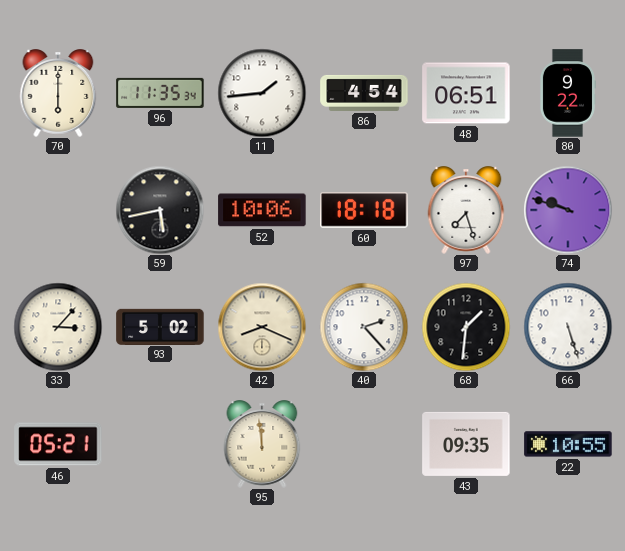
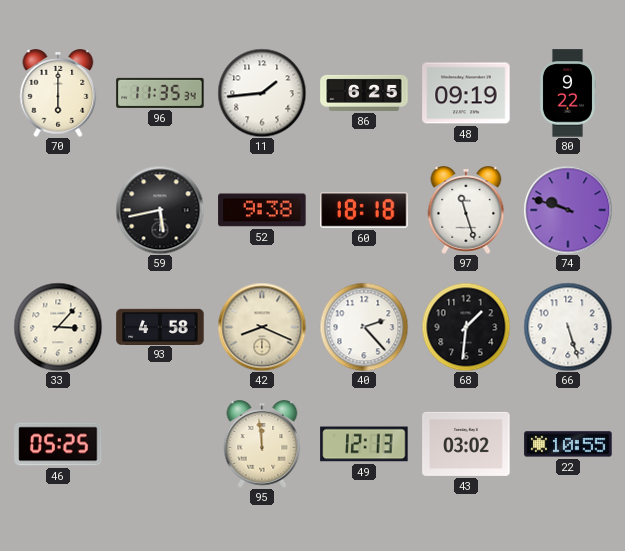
86: 4:54 -> 6:25
48: 06:51 -> 09:19
52: 10:06 -> 9:38
97: 7:27 -> 11:27
93: 5:02 -> 4:58
46: 05:21 -> 05:25
49: none -> 12:13
43: 09:35 -> 03:02
